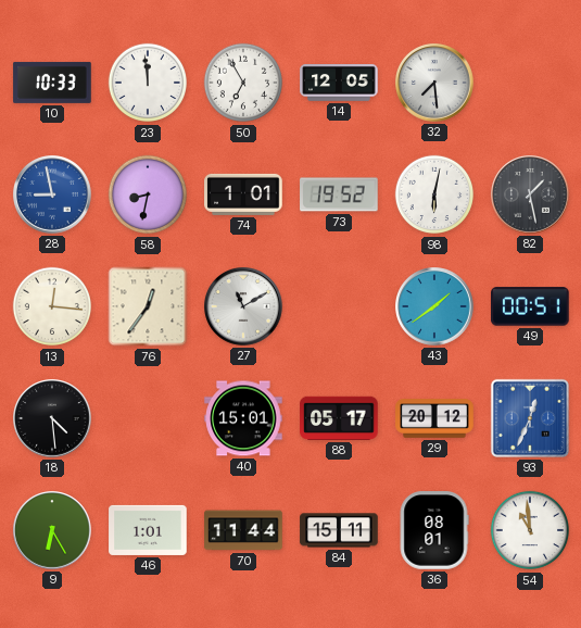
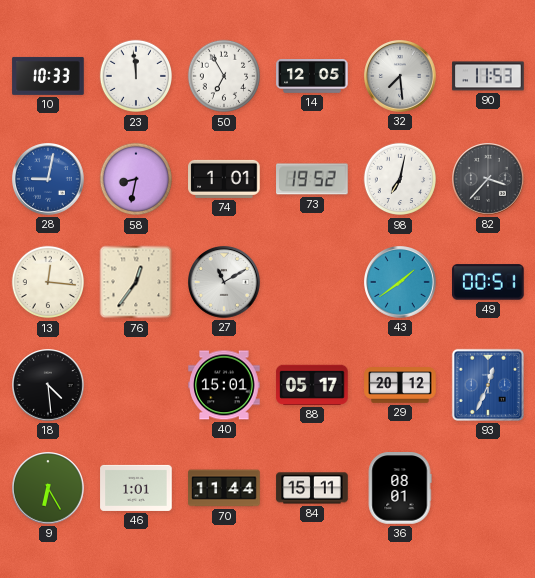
90: none -> 11:53
28: 8:58 -> 9:02
98: 6:02 -> 7:02
82: 1:28 -> 3:37
54: 10:59 -> none
